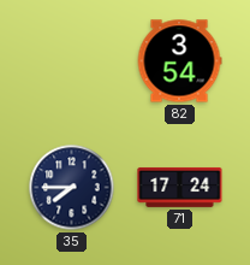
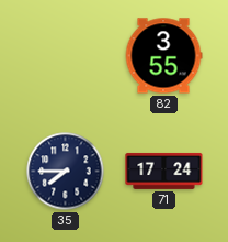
82: 3:54 -> 3:55
